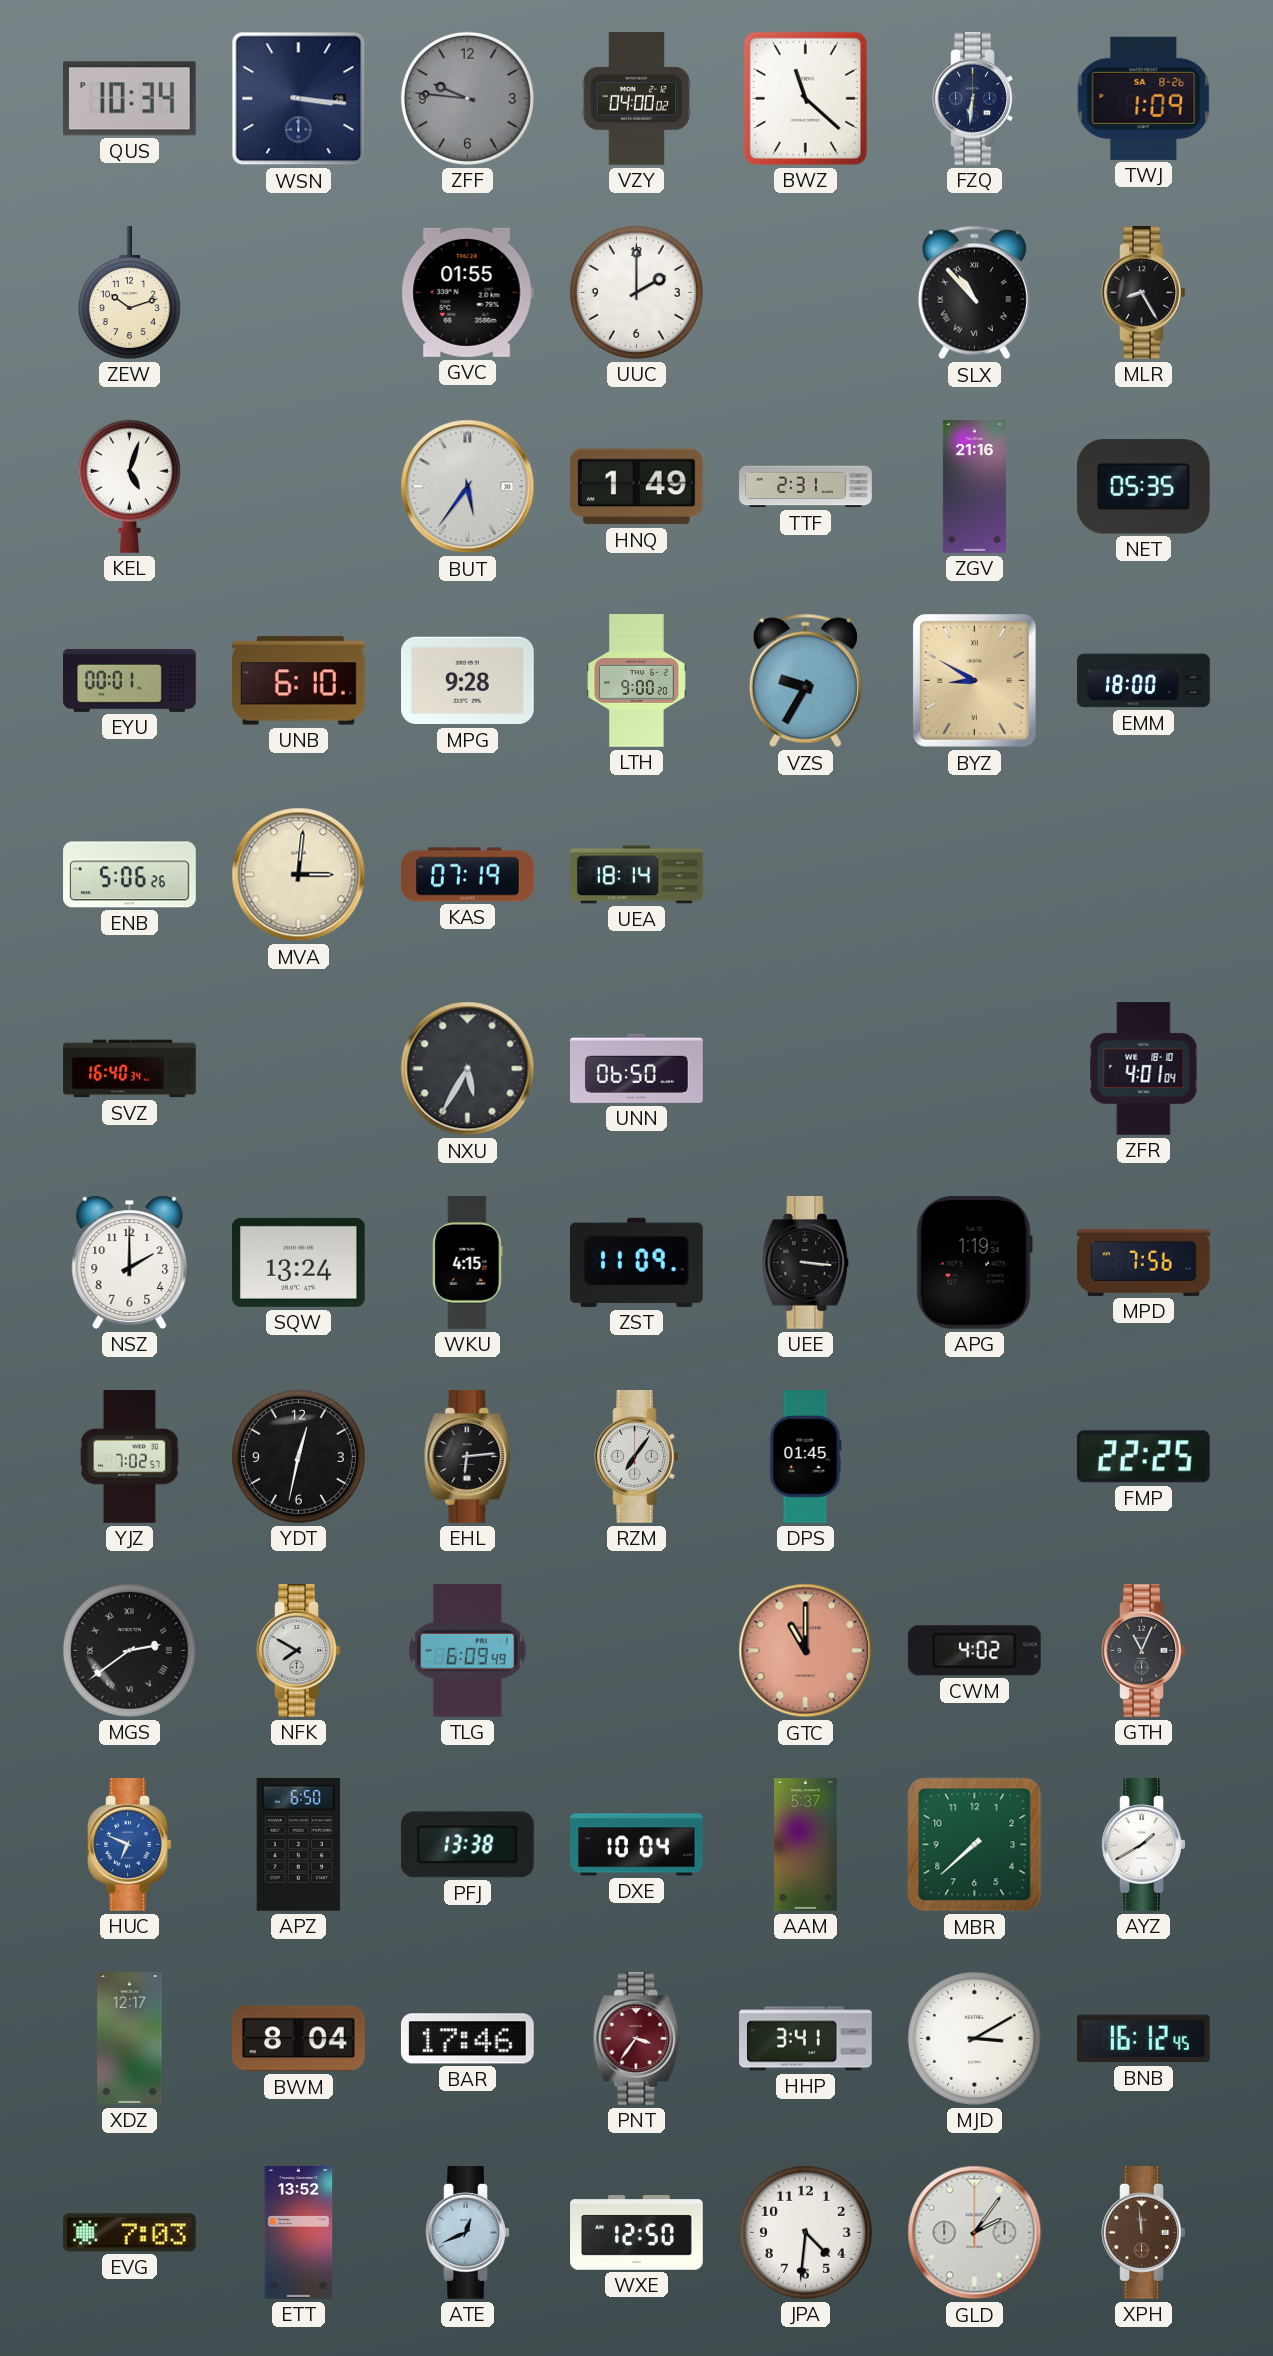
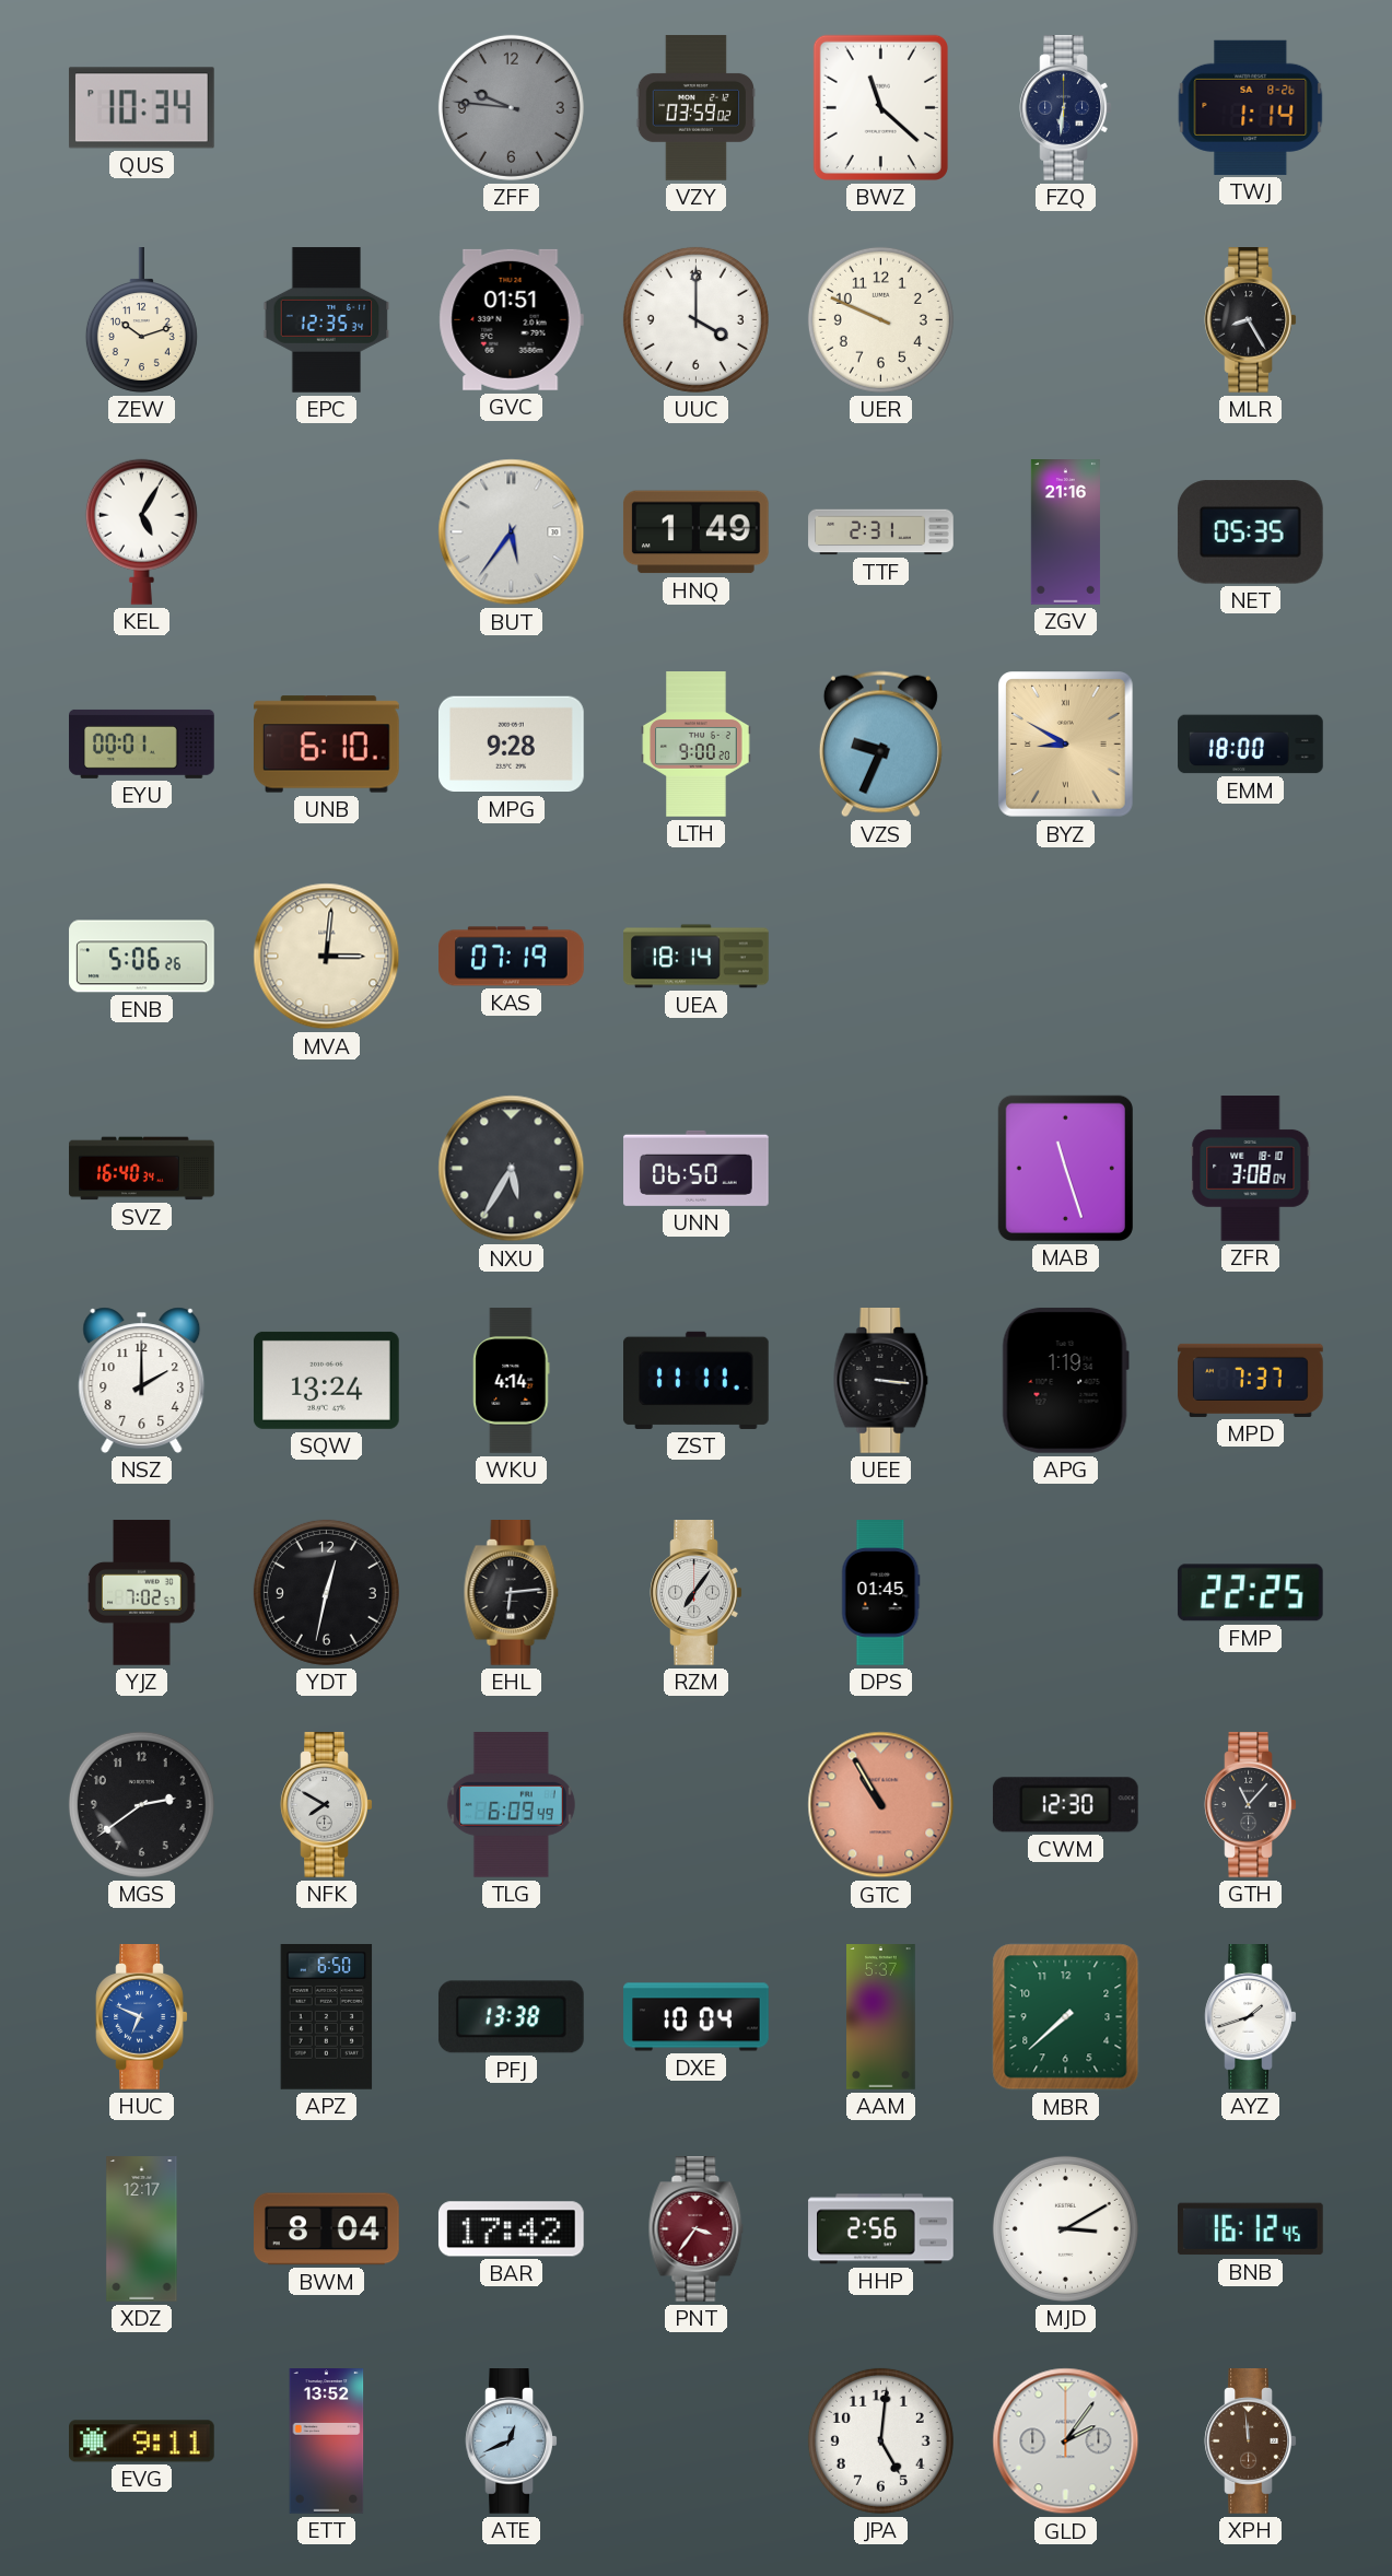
WSN: 3:16 -> none
VZY: 04:00 -> 03:59
TWJ: 1:09 -> 1:14
EPC: none -> 12:35
GVC: 01:55 -> 01:51
UUC: 2:00 -> 4:00
UER: none -> 9:49
SLX: 10:53 -> none
KEL: 5:03 -> 5:05
VZS: 9:35 -> 9:34
MAB: none -> 11:27
ZFR: 4:01 -> 3:08
WKU: 4:15 -> 4:14
ZST: 11:09 -> 11:11
MPD: 7:56 -> 7:37
MGS numerals: Roman -> Arabic
GTC: 11:00 -> 10:55
CWM: 4:02 -> 12:30
GTH: 11:04 -> 11:07
AYZ: 1:40 -> 1:42
BAR: 17:46 -> 17:42
HHP: 3:41 -> 2:56
EVG: 7:03 -> 9:11
WXE: 12:50 -> none
JPA: 4:31 -> 5:01
